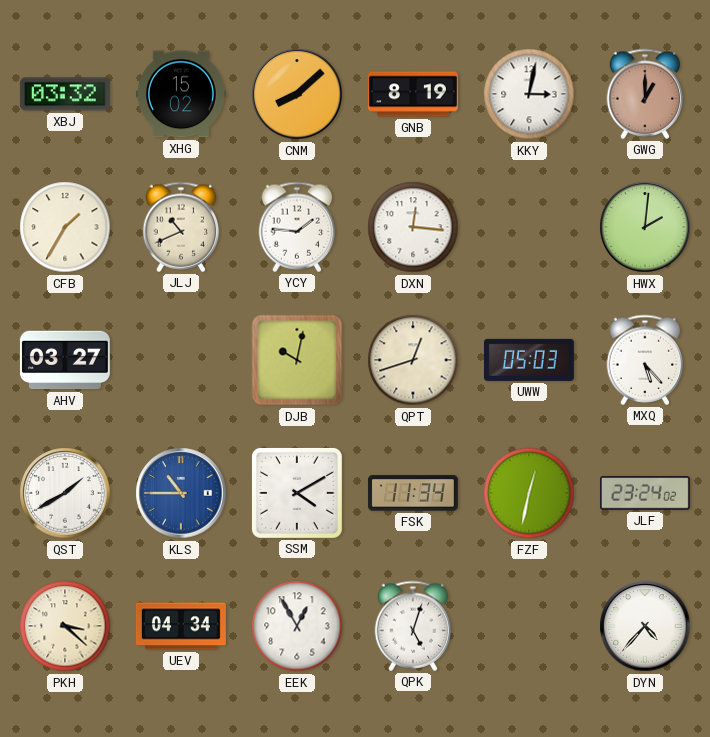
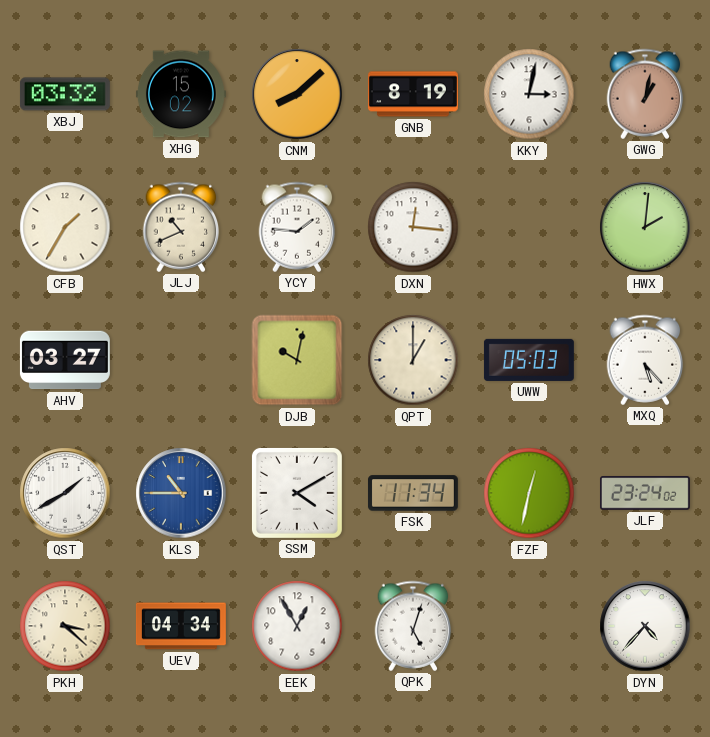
GWG: 1:00 -> 1:02
QPT: 12:42 -> 1:00
